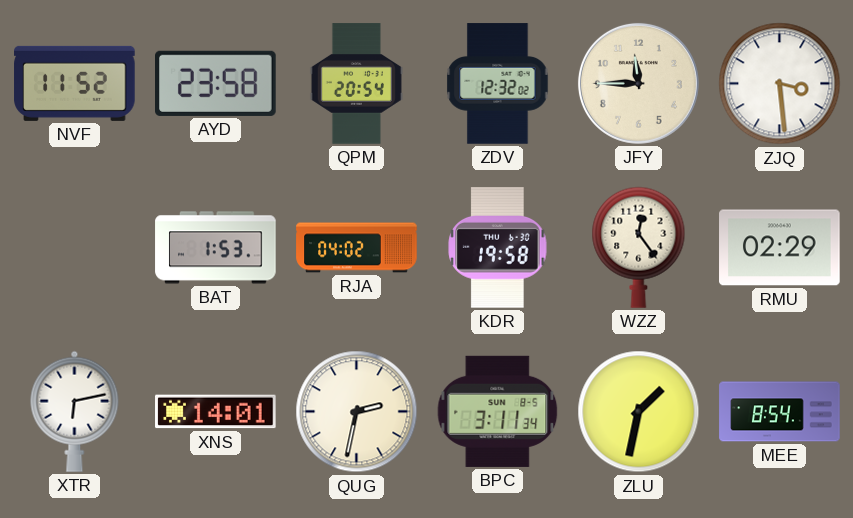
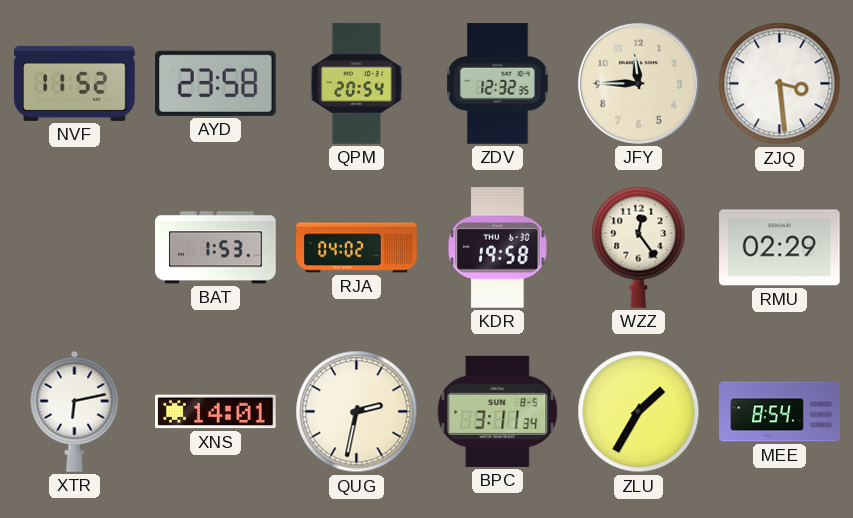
ZDV: 12:32:02 -> 12:32:35
ZLU: 1:32 -> 1:35
